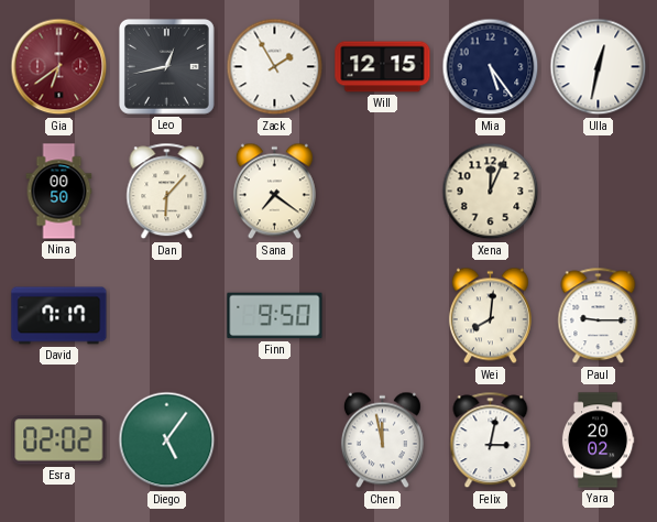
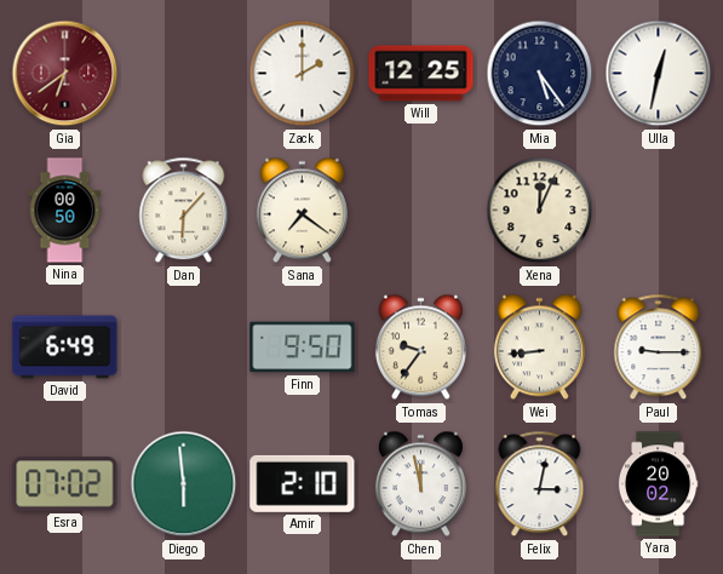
Leo: 12:43 -> none
Zack: 1:55 -> 2:00
Will: 12:15 -> 12:25
David: 7:17 -> 6:49
Tomas: none -> 9:36
Wei: 8:01 -> 8:44
Esra: 02:02 -> 07:02
Diego: 5:06 -> 5:59
Amir: none -> 2:10
